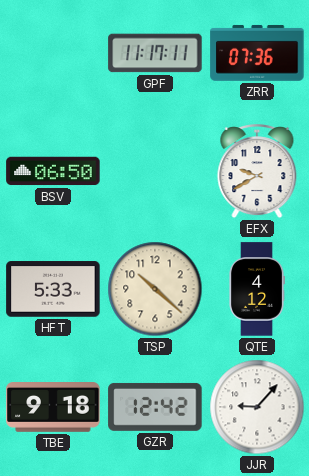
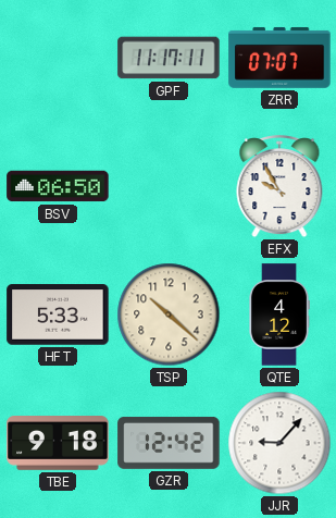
ZRR: 07:36 -> 07:07
EFX: 9:40 -> 9:55
